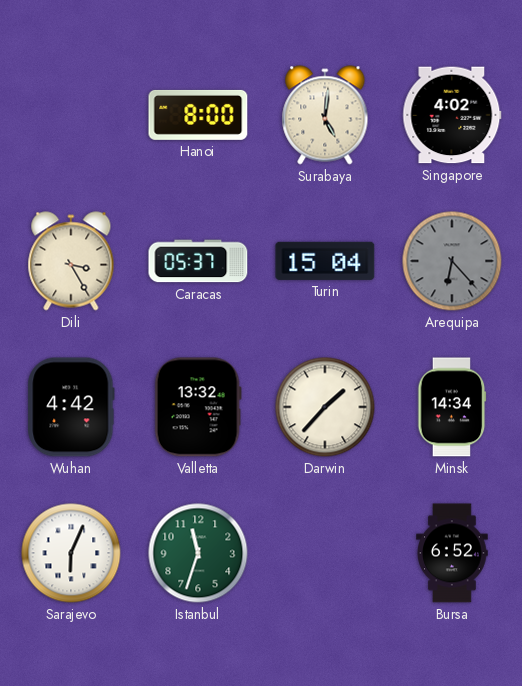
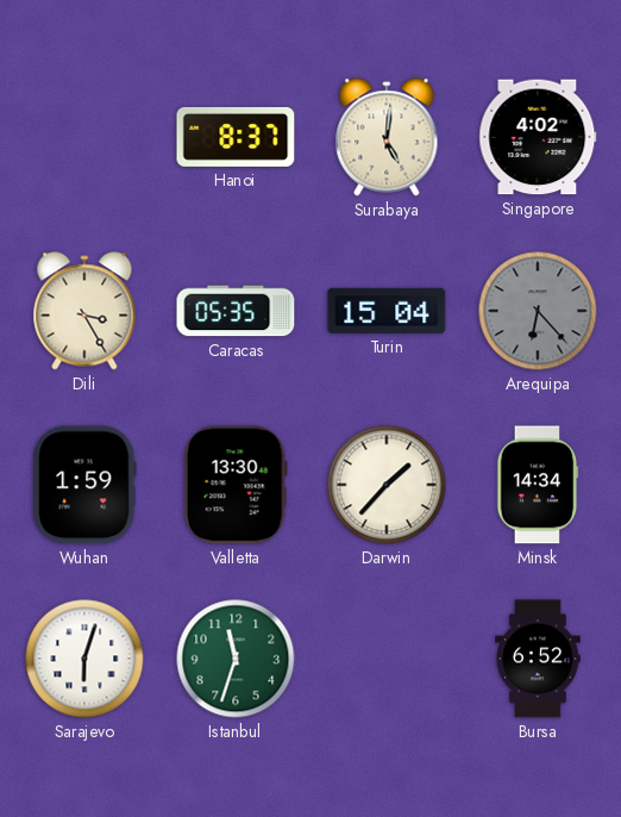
Hanoi: 8:00 -> 8:37
Caracas: 05:37 -> 05:35
Wuhan: 4:42 -> 1:59
Valletta: 13:32 -> 13:30
Sarajevo: 6:04 -> 6:03
